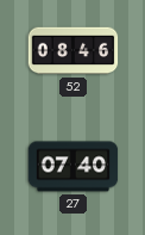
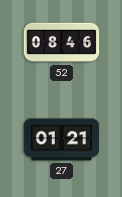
27: 07:40 -> 01:21
